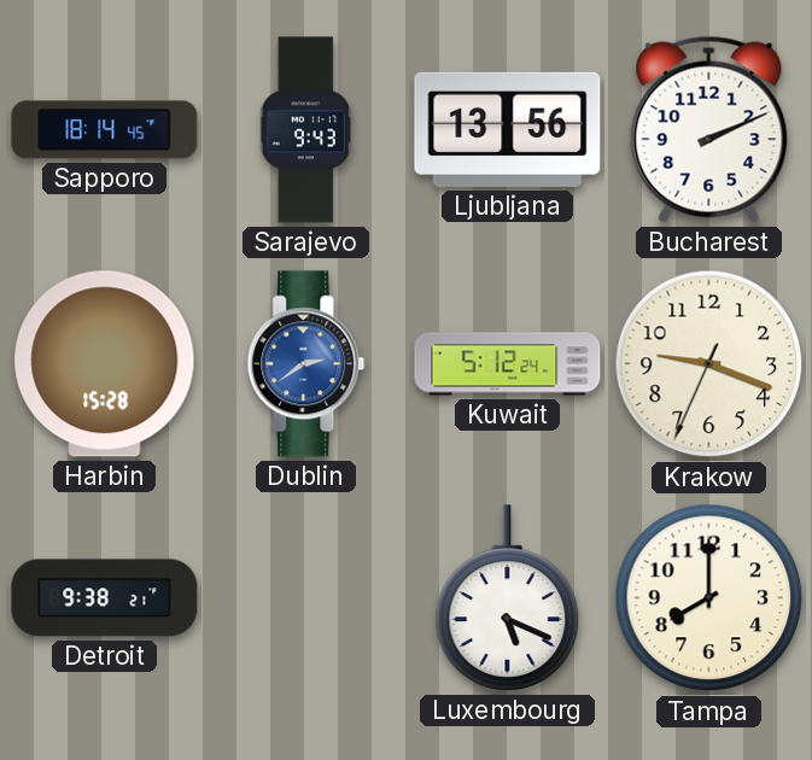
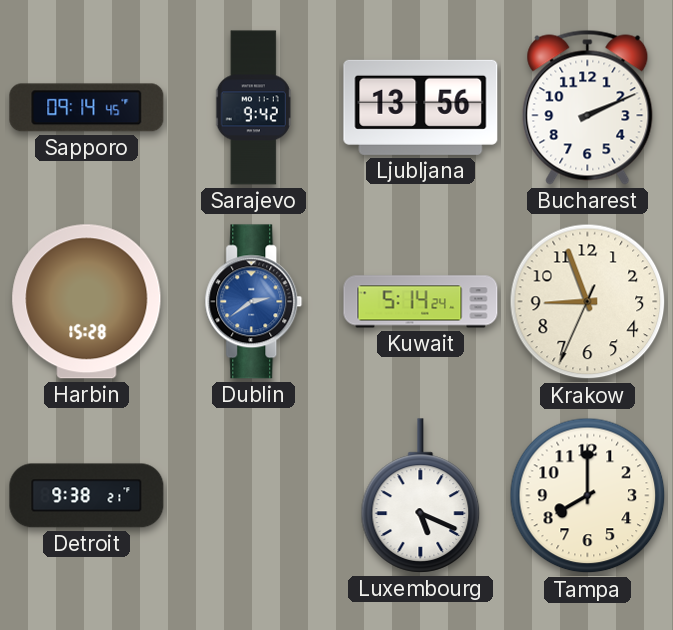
Sapporo: 18:14 -> 09:14
Sarajevo: 9:43 -> 9:42
Kuwait: 5:12 -> 5:14
Krakow: 9:18 -> 8:56
